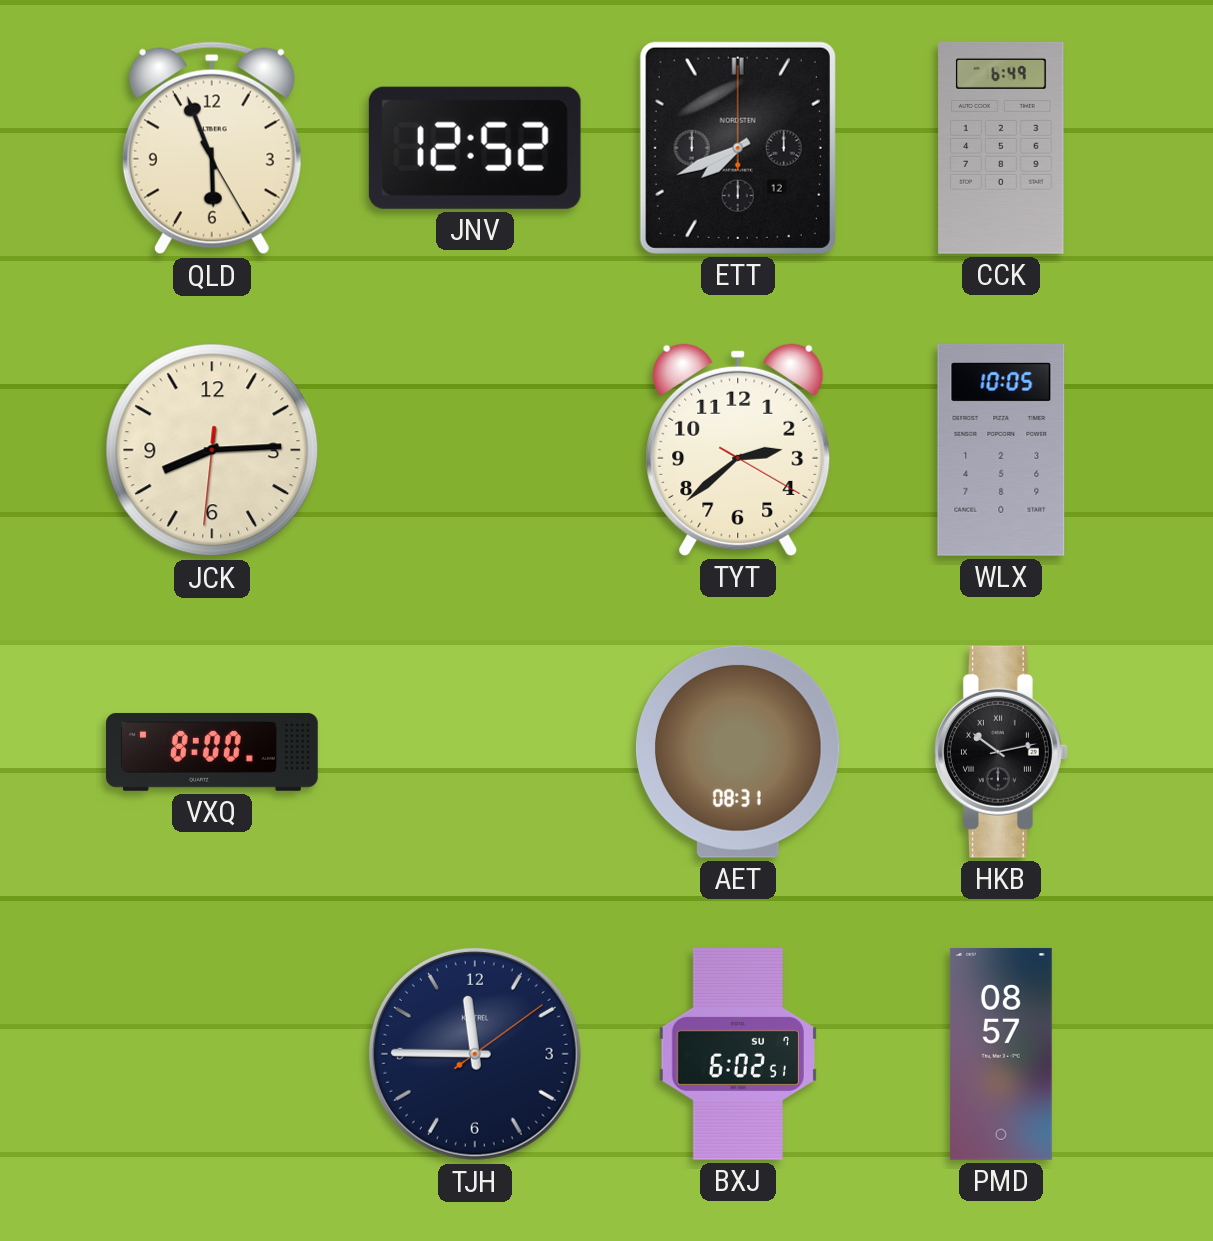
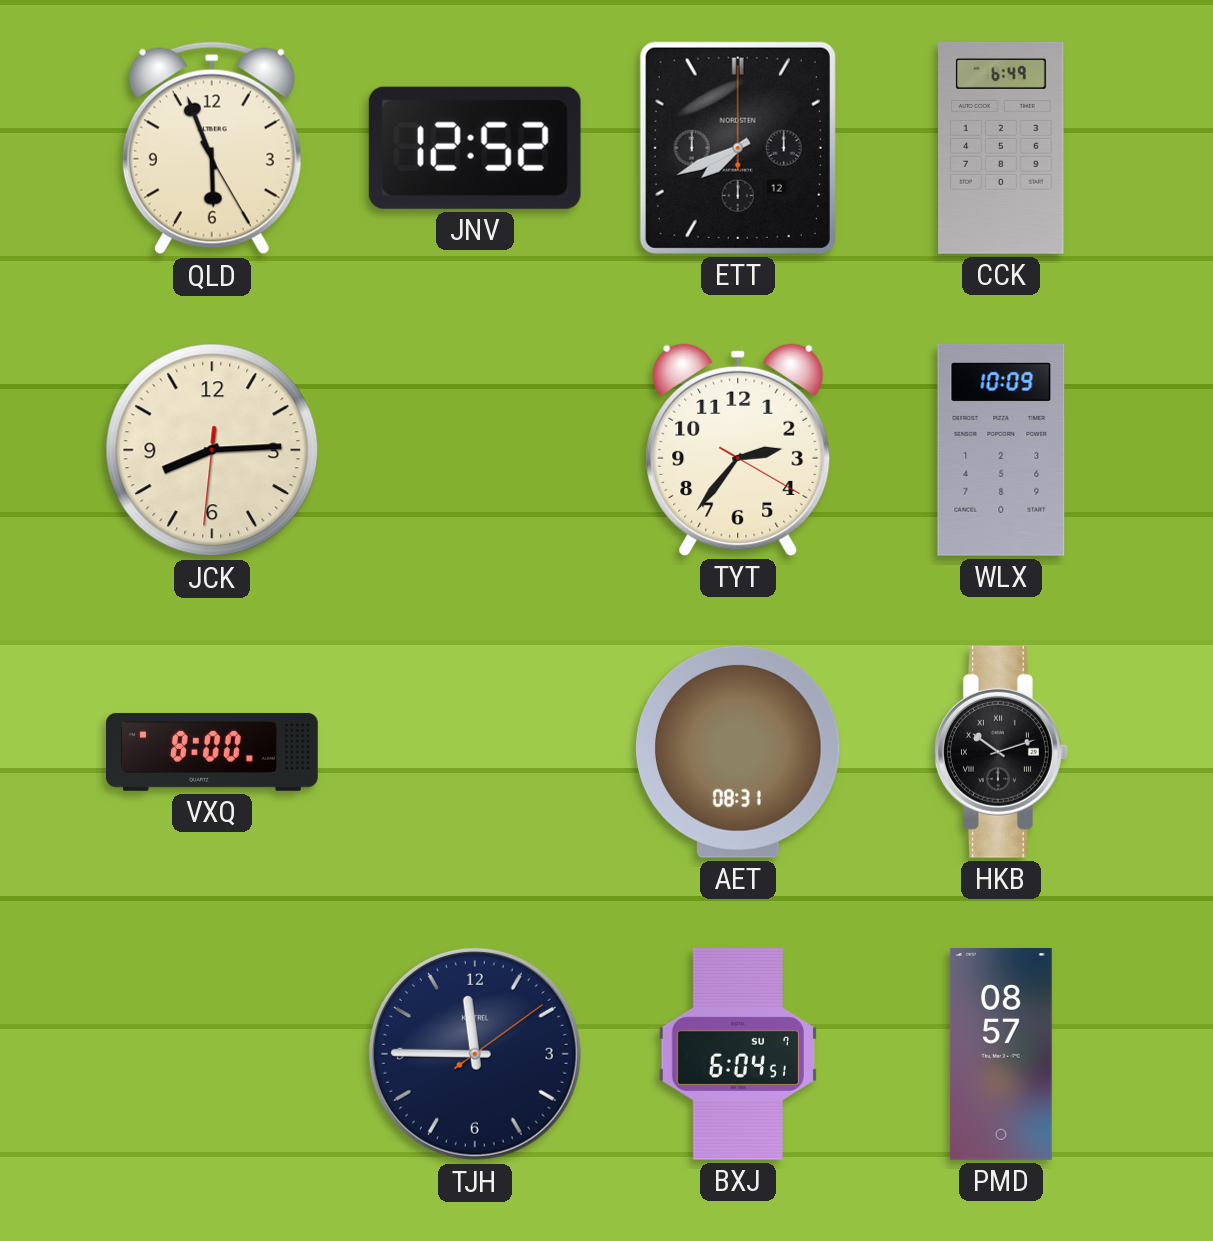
TYT: 2:38 -> 2:36
WLX: 10:05 -> 10:09
HKB: 10:13 -> 10:12
BXJ: 6:02 -> 6:04
